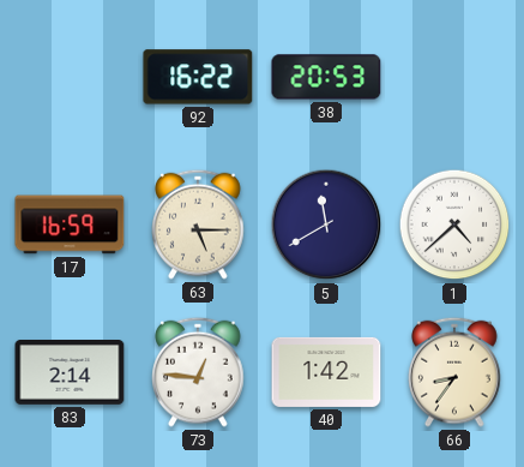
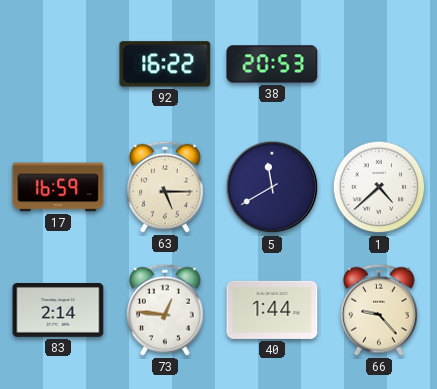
40: 1:42 -> 1:44
66: 8:36 -> 9:23
